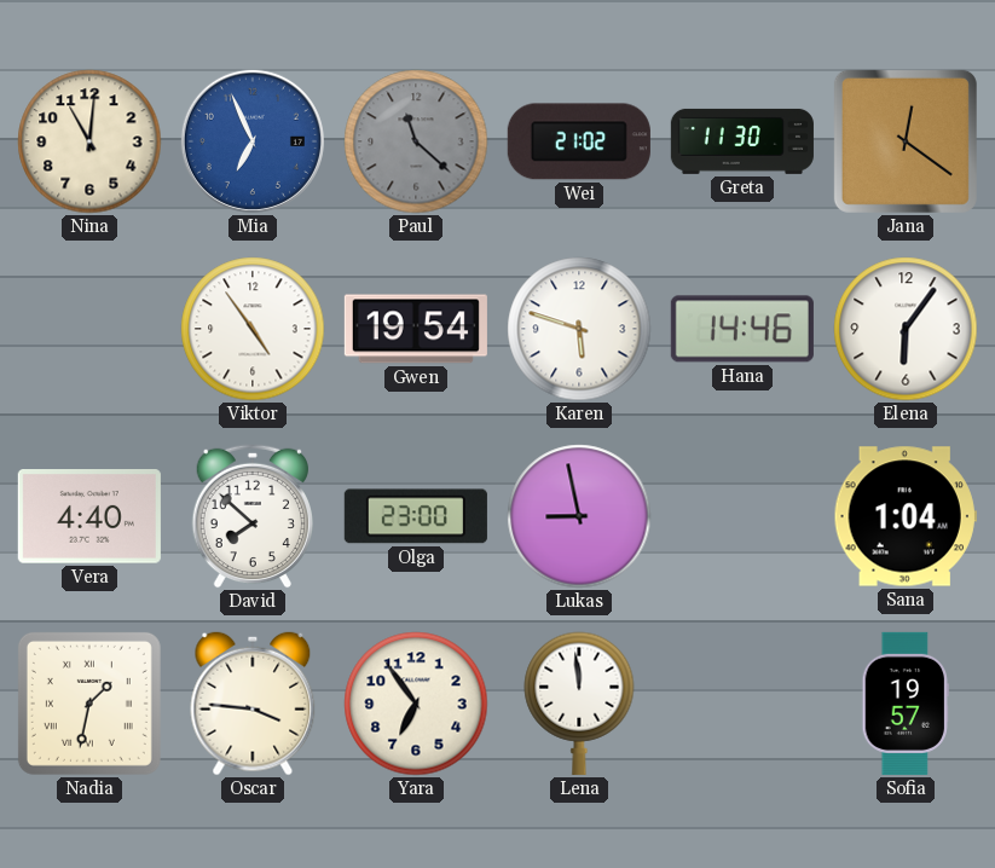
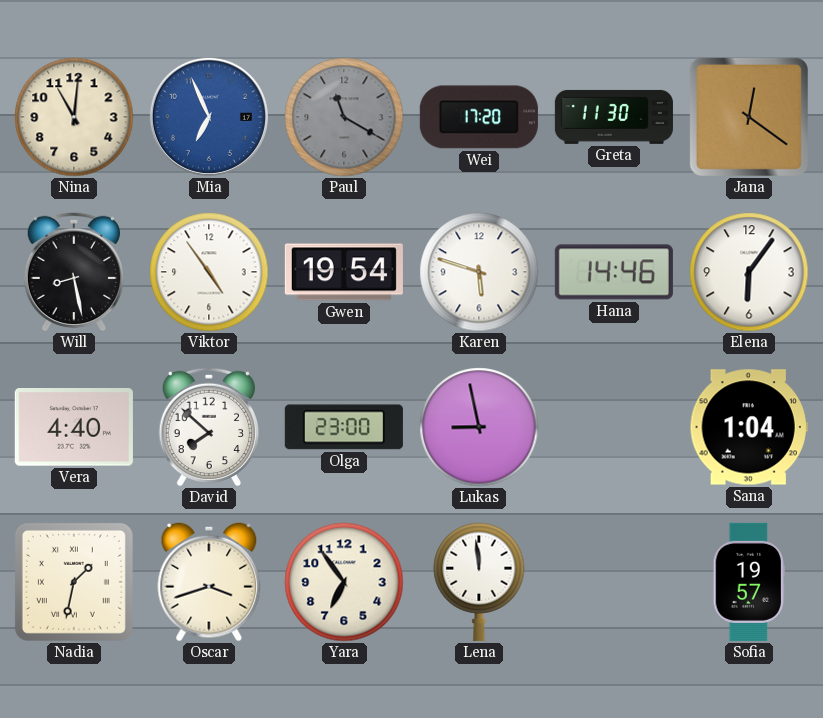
Paul: 11:22 -> 11:20
Wei: 21:02 -> 17:20
Will: none -> 8:28
Oscar: 3:46 -> 3:42
